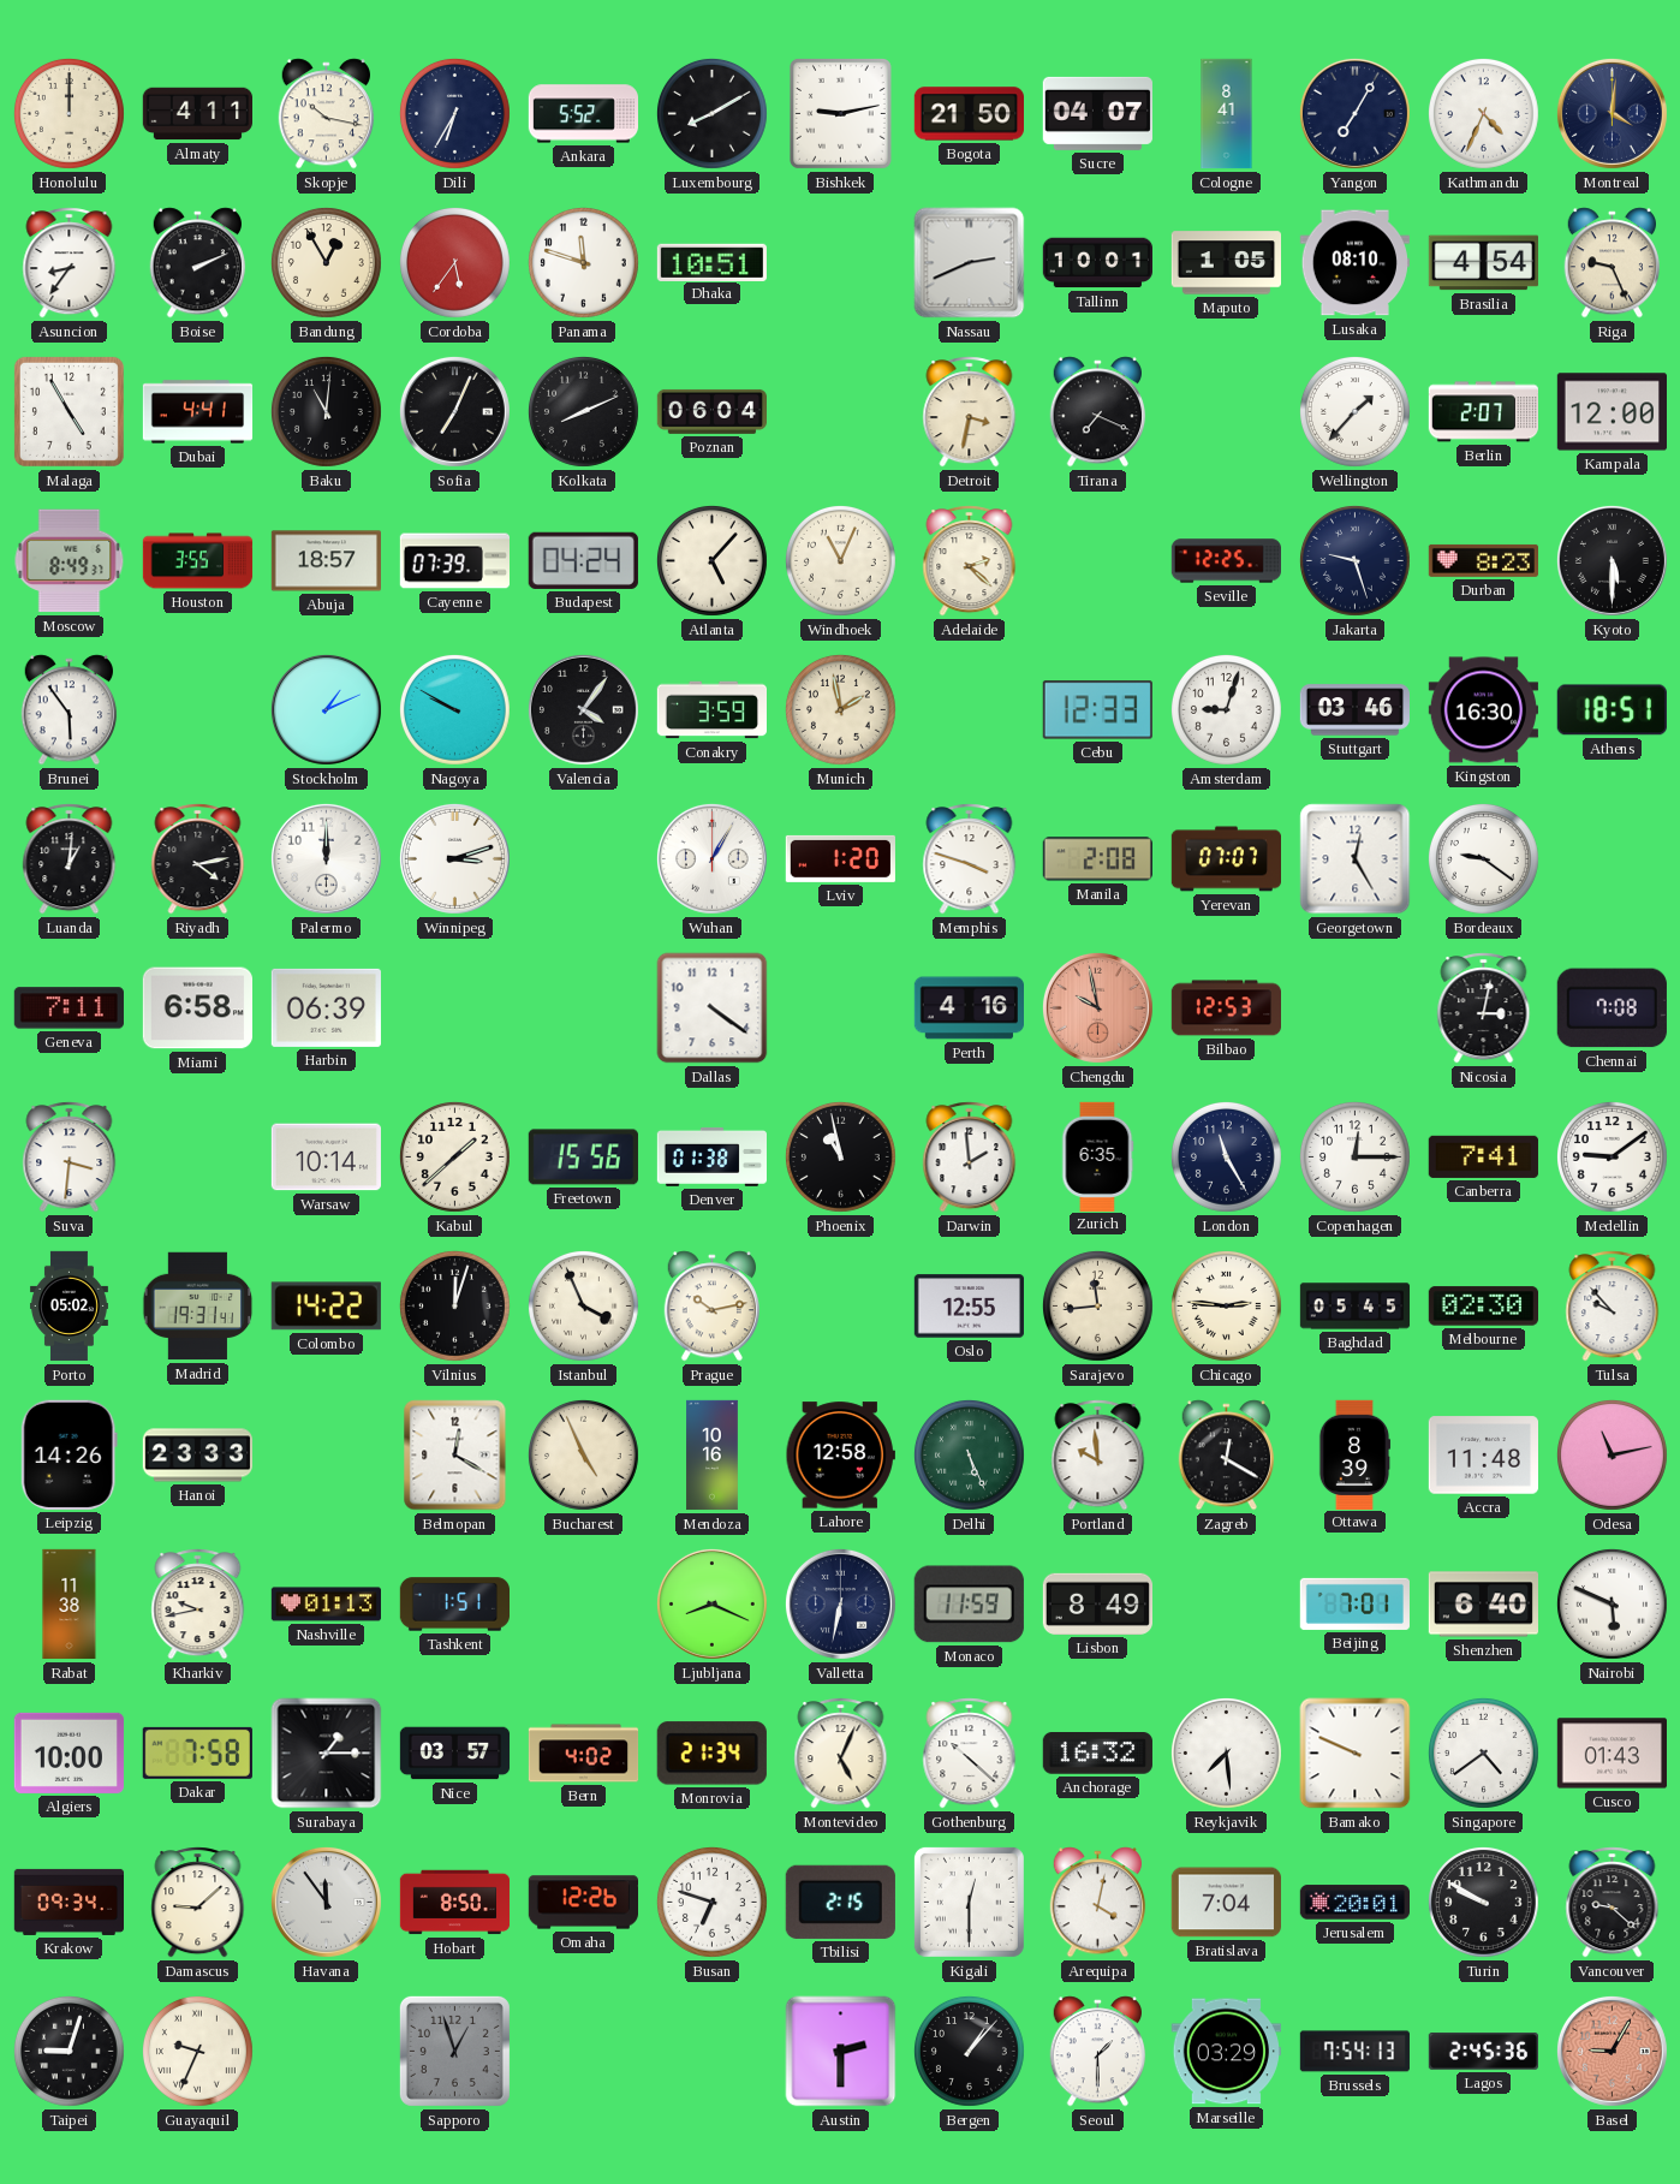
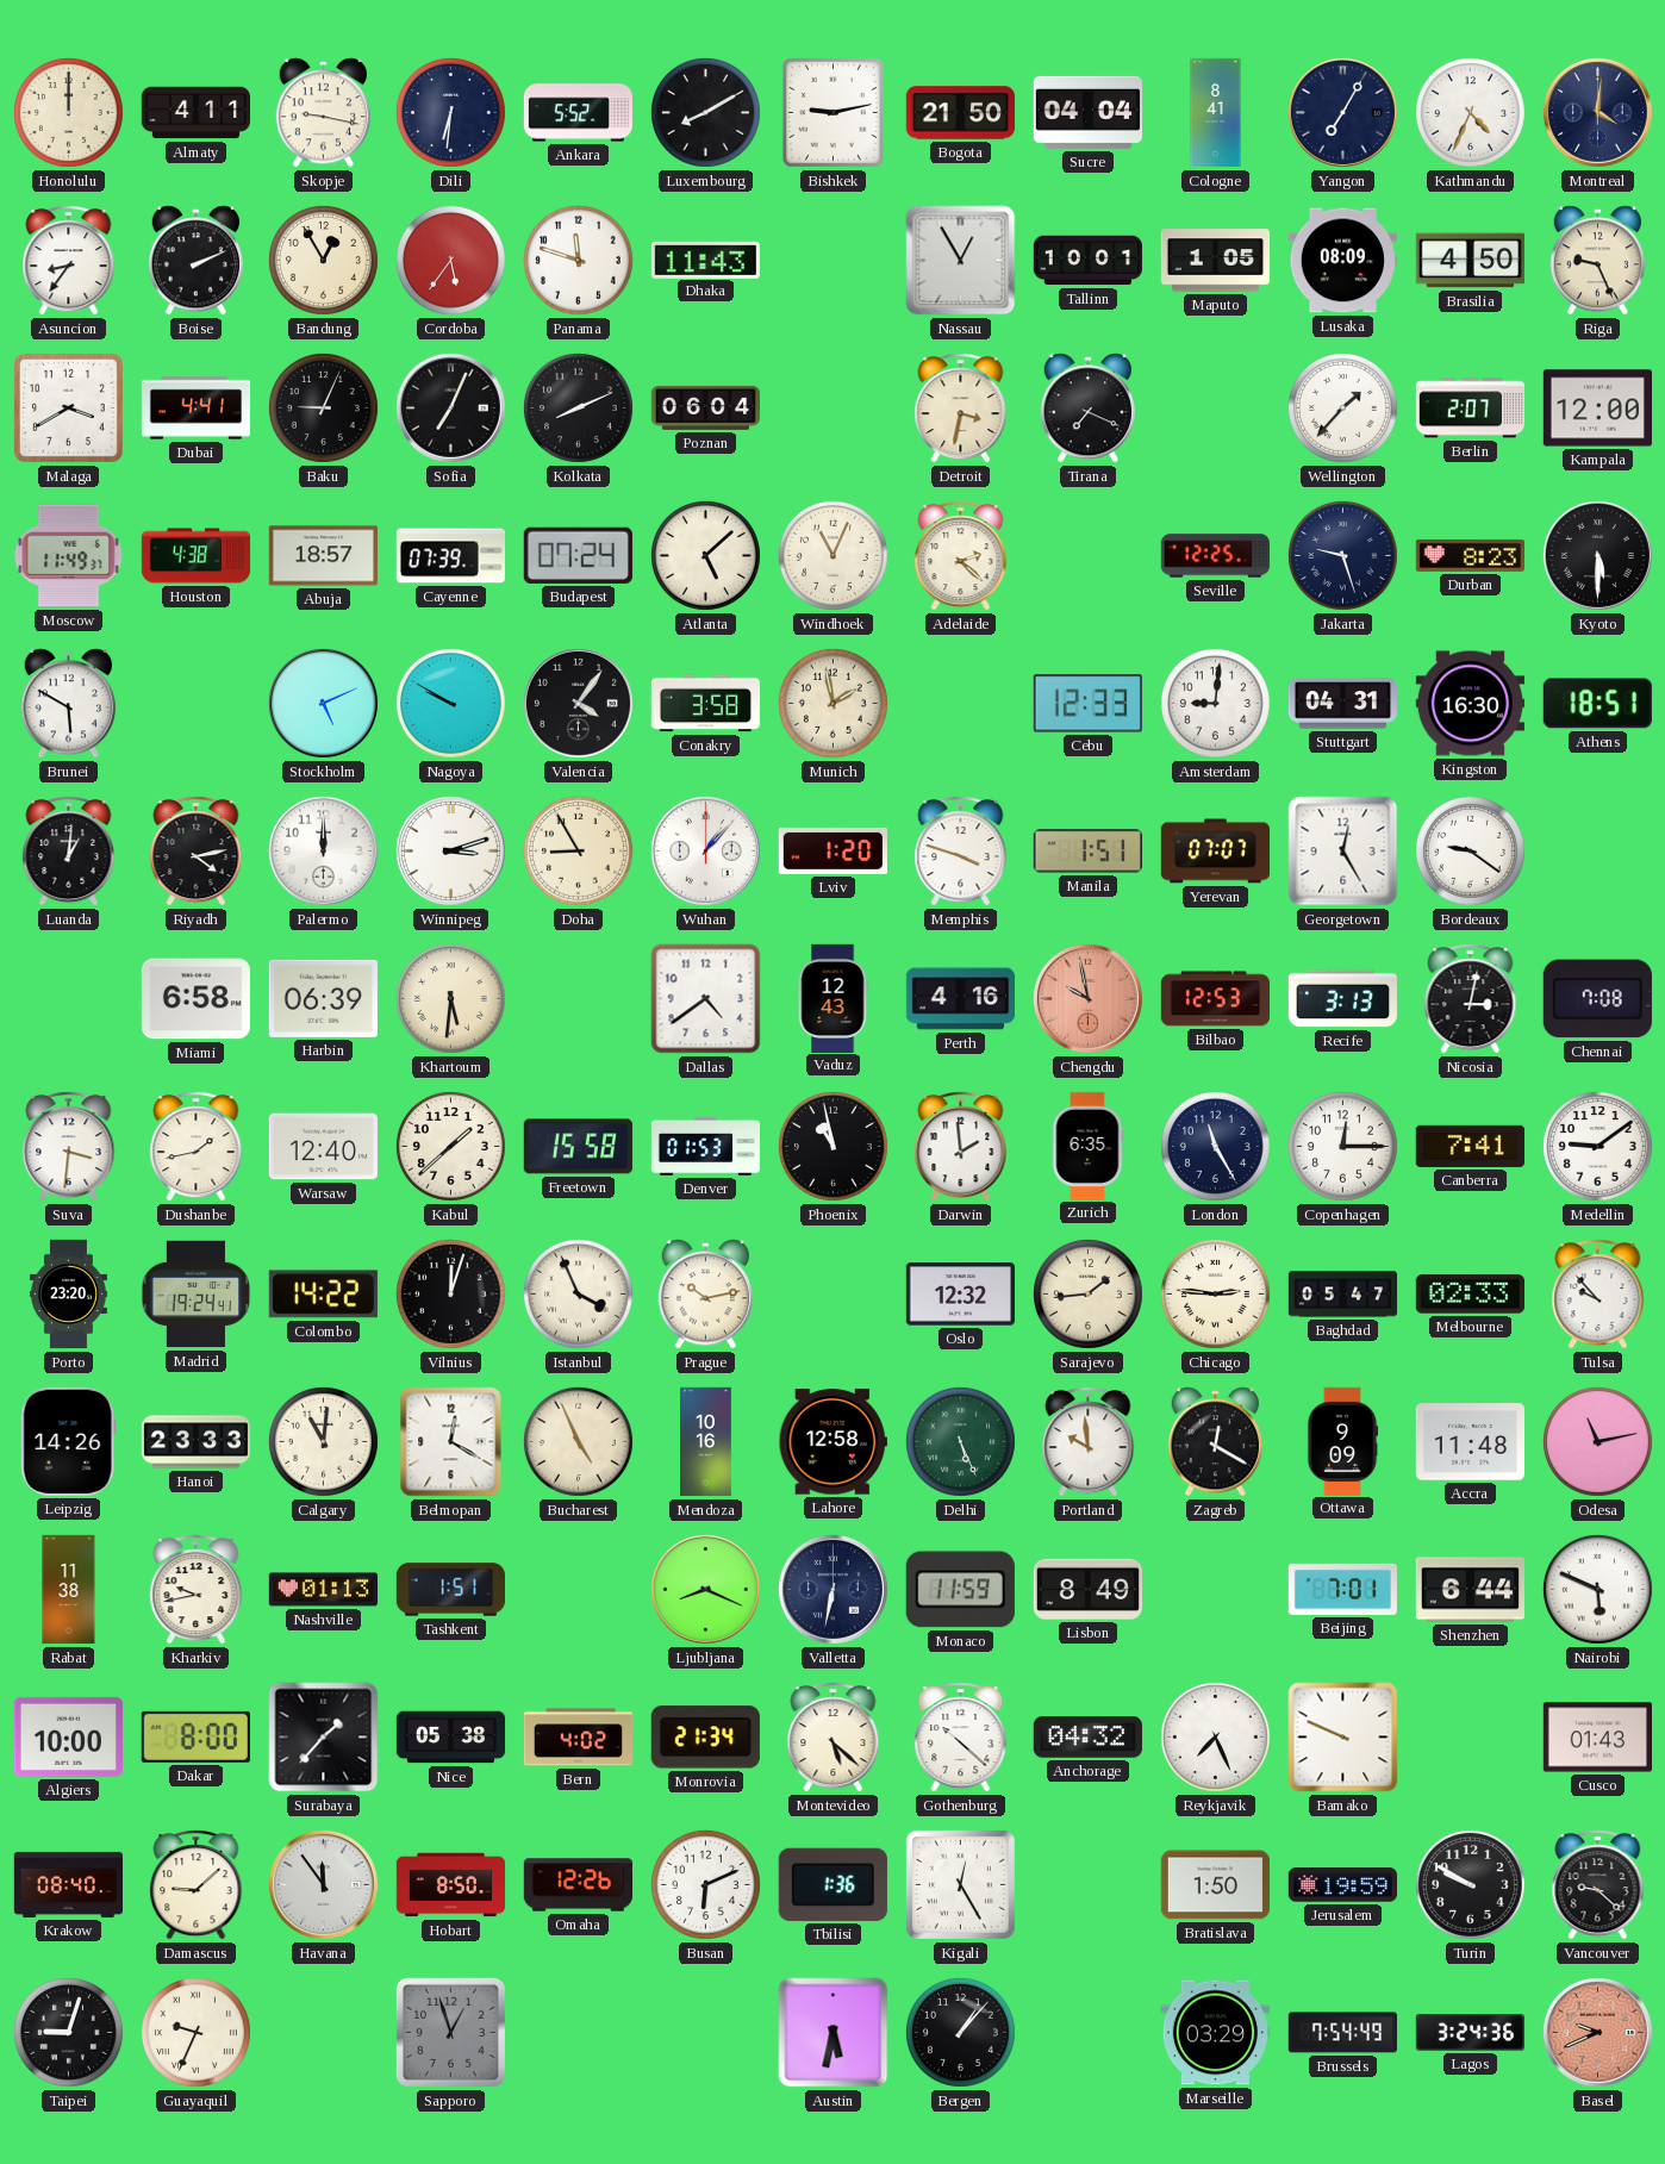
Skopje: 10:17 -> 9:17
Dili: 6:35 -> 6:31
Sucre: 04:07 -> 04:04
Dhaka: 10:51 -> 11:43
Nassau: 2:41 -> 12:55
Lusaka: 08:10 -> 08:09
Brasilia: 4:54 -> 4:50
Malaga: 4:55 -> 3:40
Baku: 11:01 -> 9:04
Moscow: 8:49 -> 11:49
Houston: 3:55 -> 4:38
Budapest: 04:24 -> 07:24
Atlanta: 5:07 -> 5:08
Brunei: 5:54 -> 5:50
Stockholm: 1:11 -> 5:11
Conakry: 3:59 -> 3:58
Amsterdam: 9:03 -> 9:01
Stuttgart: 03:46 -> 04:31
Doha: none -> 8:55
Wuhan: 1:05 -> 1:07
Manila: 2:08 -> 1:51
Geneva: 7:11 -> none
Khartoum: none -> 5:31
Dallas: 4:21 -> 4:39
Vaduz: none -> 12:43
Recife: none -> 3:13
Dushanbe: none -> 1:43
Warsaw: 10:14 -> 12:40
Freetown: 15:56 -> 15:58
Denver: 01:38 -> 01:53
Porto: 05:02 -> 23:20
Madrid: 19:31 -> 19:24
Oslo: 12:55 -> 12:32
Sarajevo: 11:44 -> 1:44
Baghdad: 05:45 -> 05:47
Melbourne: 02:30 -> 02:33
Calgary: none -> 11:01
Ottawa: 8:39 -> 9:09
Shenzhen: 6:40 -> 6:44
Dakar: 7:58 -> 8:00
Surabaya: 1:15 -> 1:37
Nice: 03:57 -> 05:38
Montevideo: 5:04 -> 5:22
Anchorage: 16:32 -> 04:32
Reykjavik: 7:29 -> 7:26
Singapore: 4:39 -> none
Krakow: 09:34 -> 08:40
Busan: 6:48 -> 6:11
Tbilisi: 2:15 -> 1:36
Kigali: 12:30 -> 12:25
Arequipa: 4:02 -> none
Bratislava: 7:04 -> 1:50
Jerusalem: 20:01 -> 19:59
Austin: 2:30 -> 5:32
Seoul: 1:30 -> none
Brussels: 7:54:13 -> 7:54:49
Lagos: 2:45 -> 3:24
Basel: 9:05 -> 9:41
